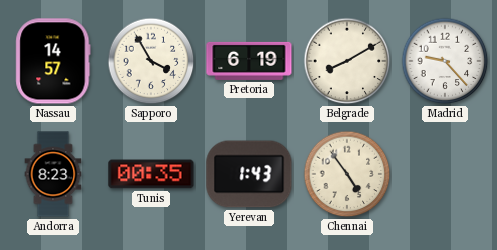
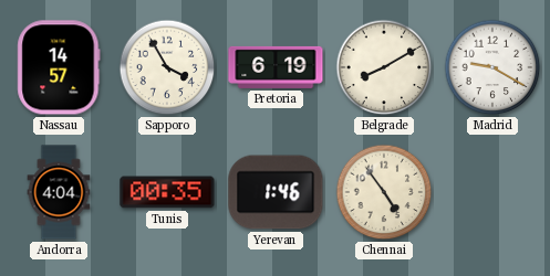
Madrid: 9:23 -> 9:20
Andorra: 8:23 -> 4:04
Yerevan: 1:43 -> 1:46
